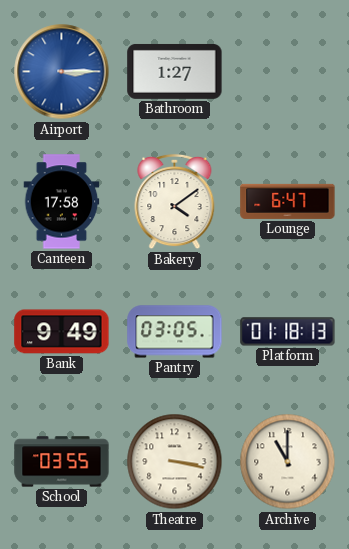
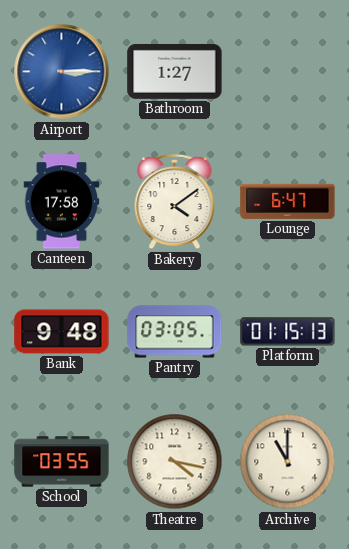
Bank: 9:49 -> 9:48
Platform: 01:18 -> 01:15
Theatre: 3:17 -> 4:17
